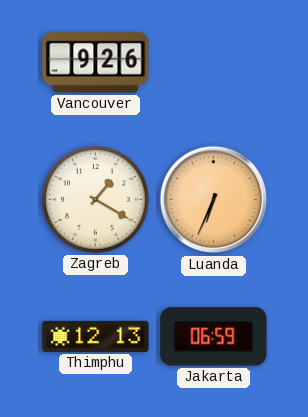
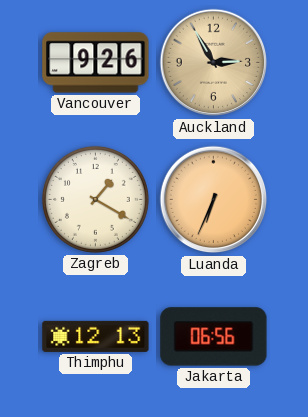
Auckland: none -> 2:55
Jakarta: 06:59 -> 06:56
